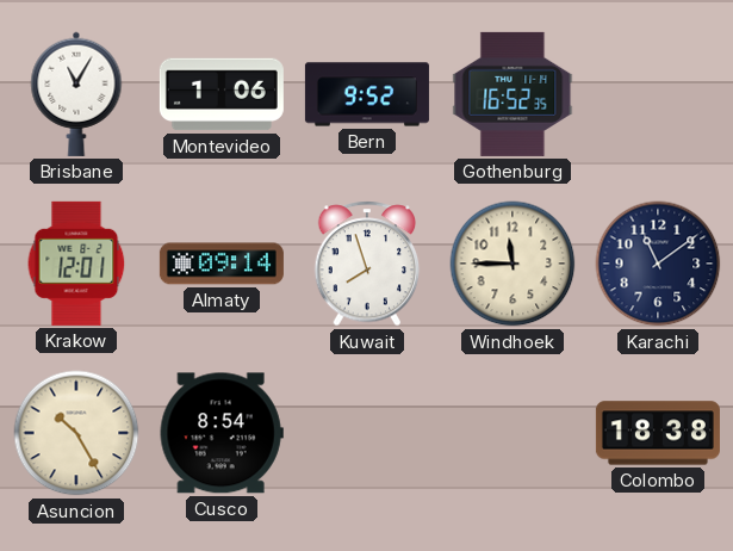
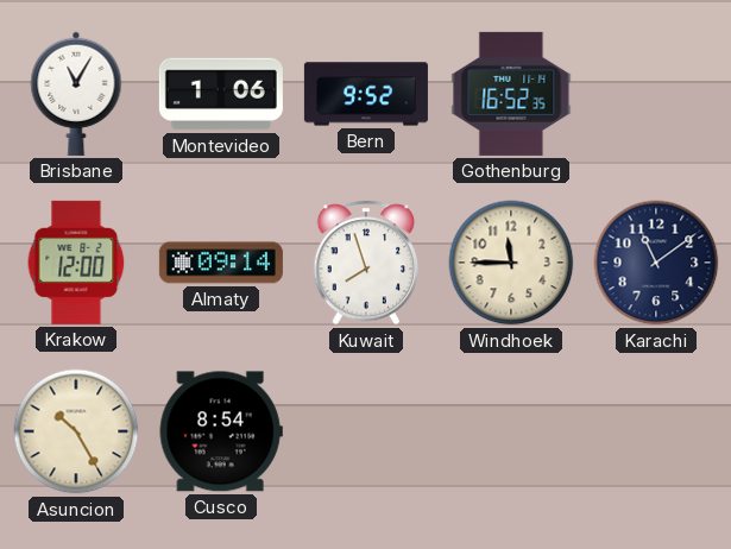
Krakow: 12:01 -> 12:00
Colombo: 18:38 -> none
